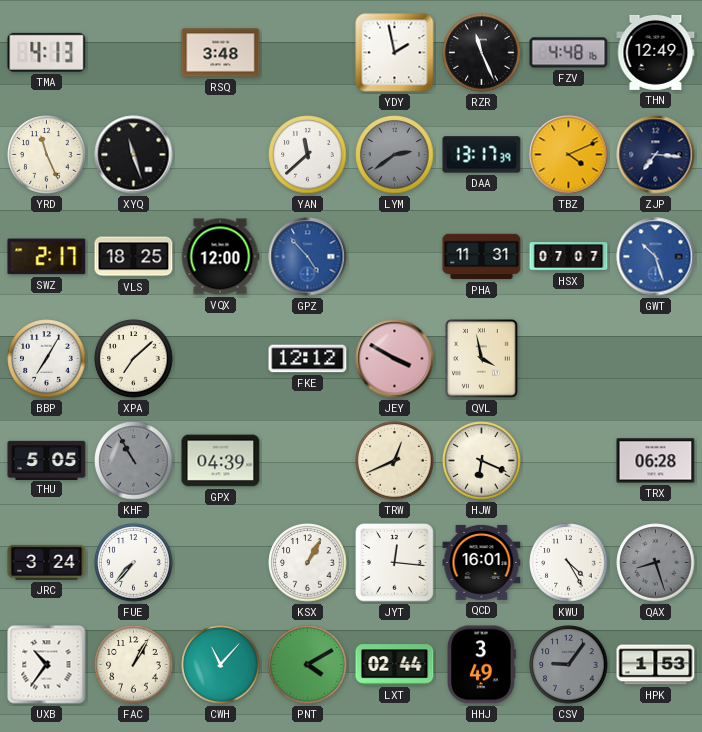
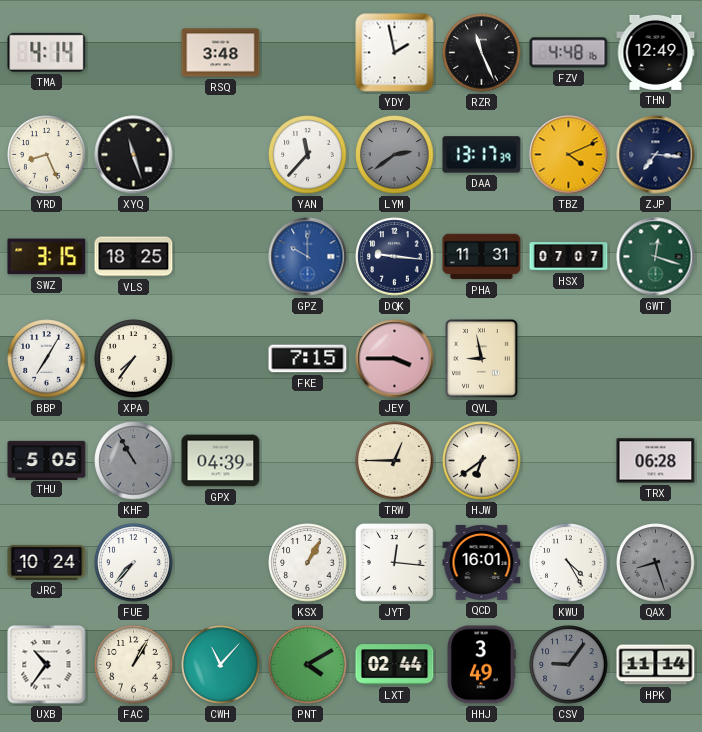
TMA: 4:13 -> 4:14
YRD: 11:26 -> 8:26
YAN: 11:38 -> 11:37
SWZ: 2:17 -> 3:15
VQX: 12:00 -> none
GPZ: 4:53 -> 10:00
DQK: none -> 9:16
GWT: 10:27 -> 12:18
GWT dial: blue -> green
XPA: 7:08 -> 7:36
FKE: 12:12 -> 7:15
JEY: 3:50 -> 3:45
QVL: 3:58 -> 8:58
TRW: 12:41 -> 12:45
HJW: 6:19 -> 6:39
JRC: 3:24 -> 10:24
HPK: 1:53 -> 11:14
